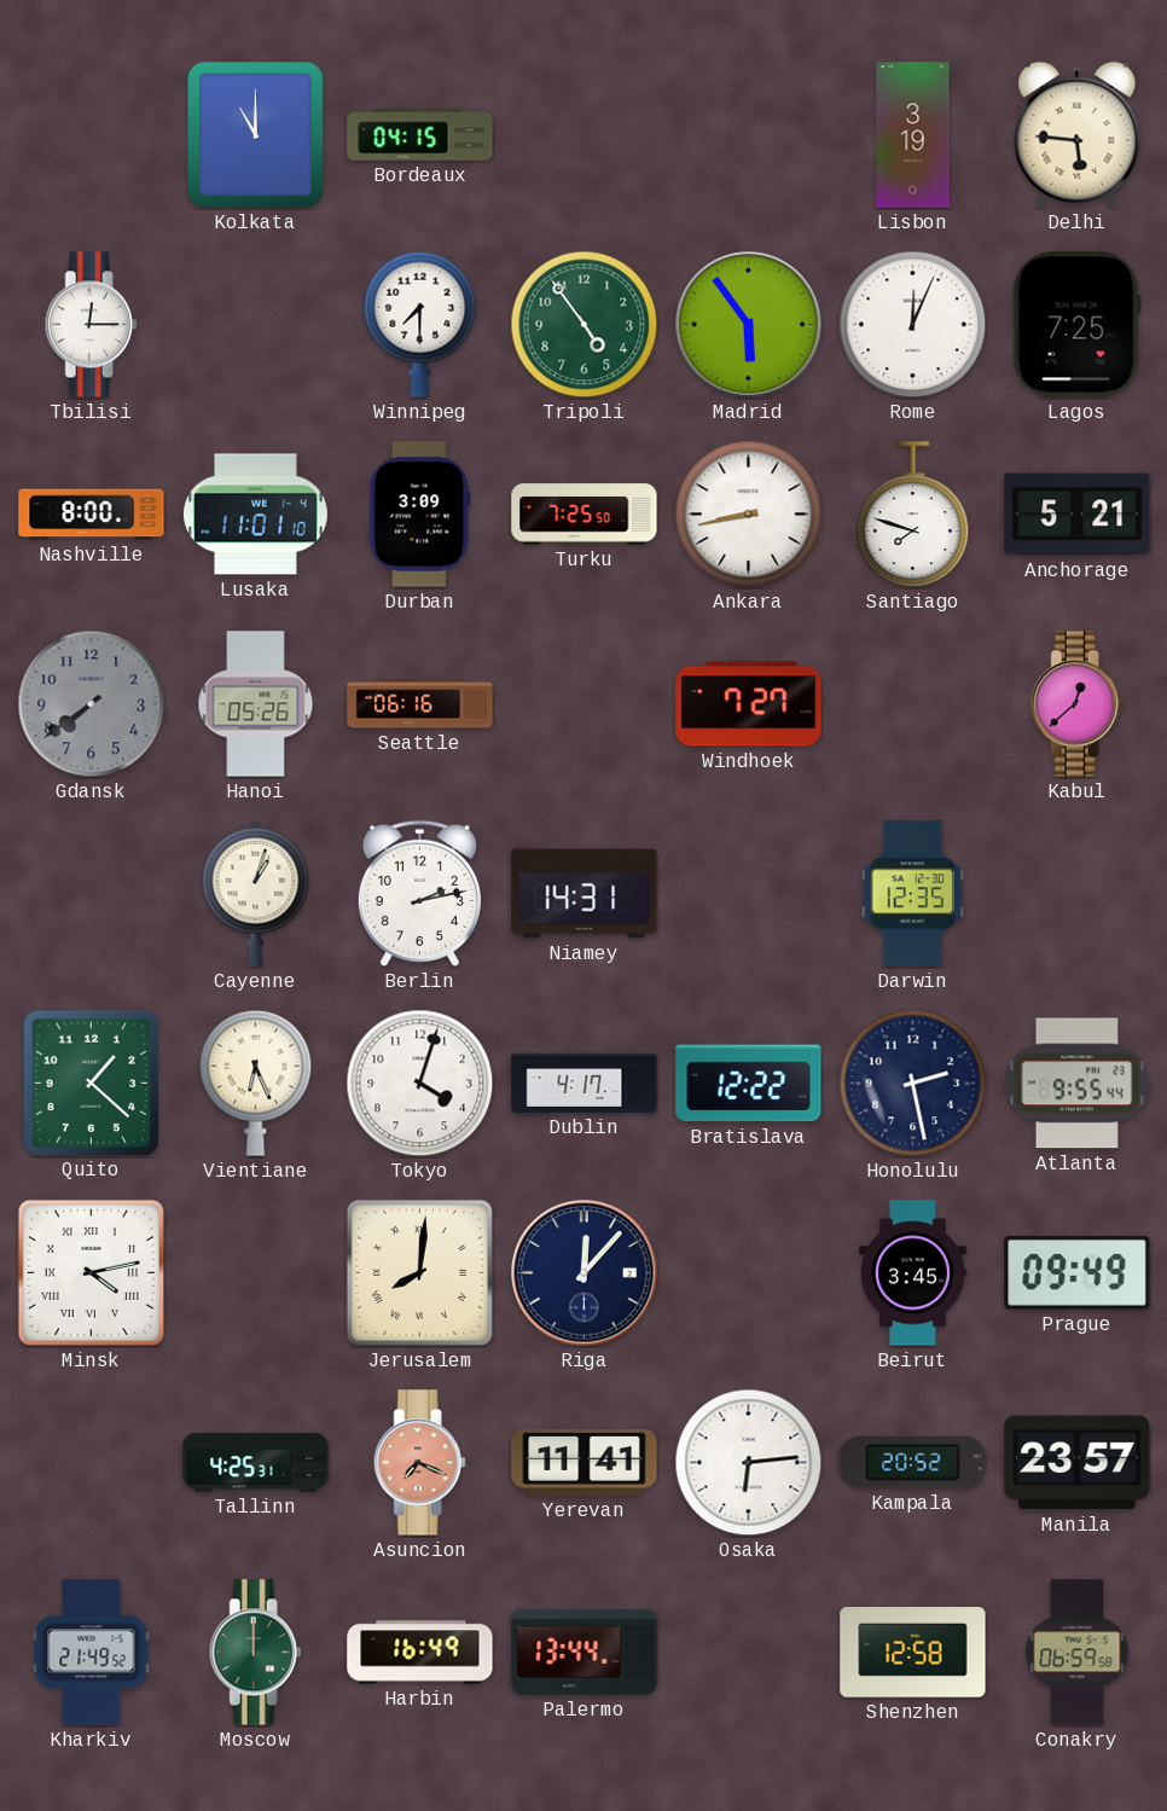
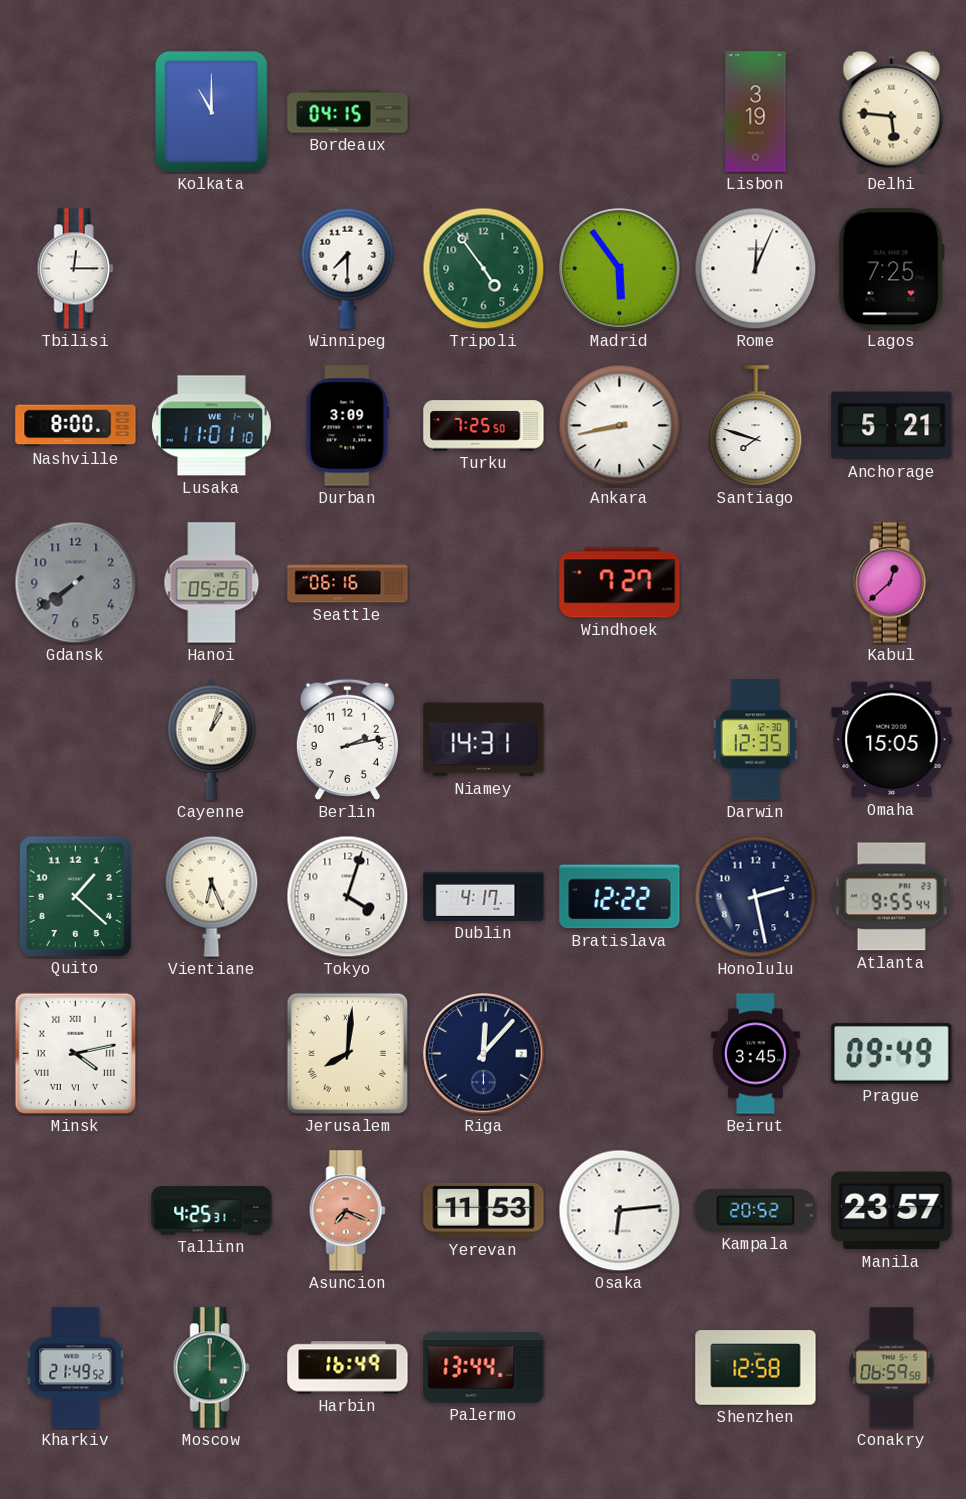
Omaha: none -> 15:05
Yerevan: 11:41 -> 11:53
